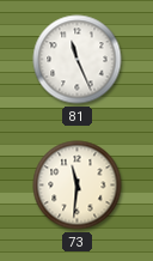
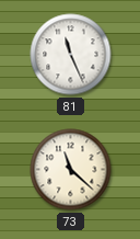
73: 11:31 -> 11:22
